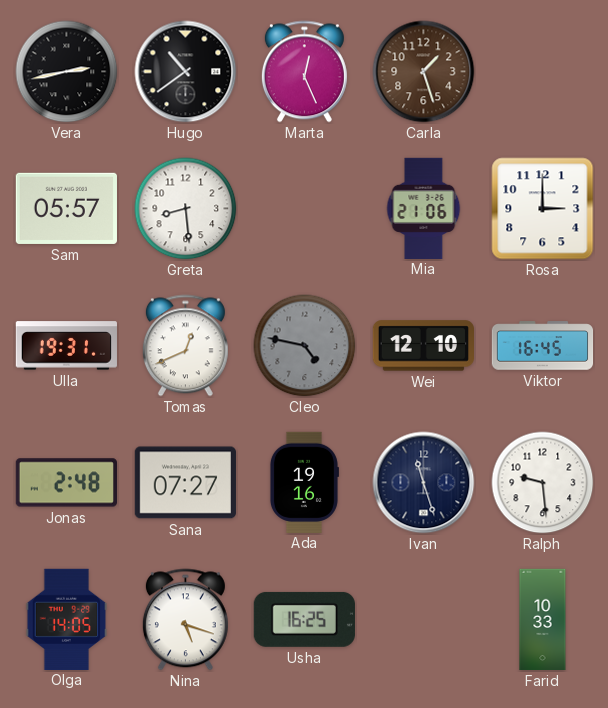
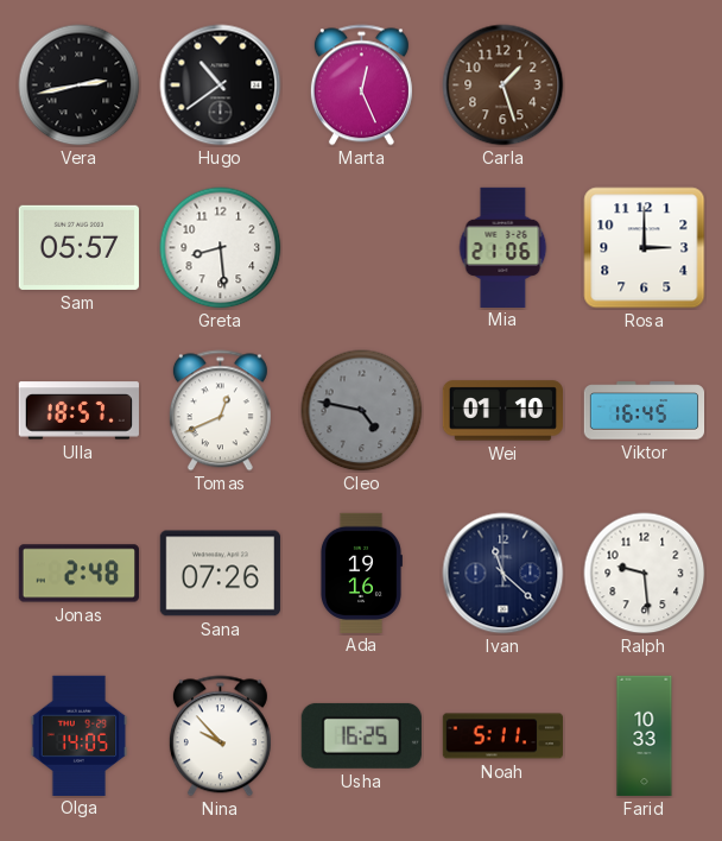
Ulla: 19:31 -> 18:57
Wei: 12:10 -> 01:10
Sana: 07:27 -> 07:26
Ivan: 11:27 -> 11:22
Nina: 5:18 -> 9:53
Noah: none -> 5:11
